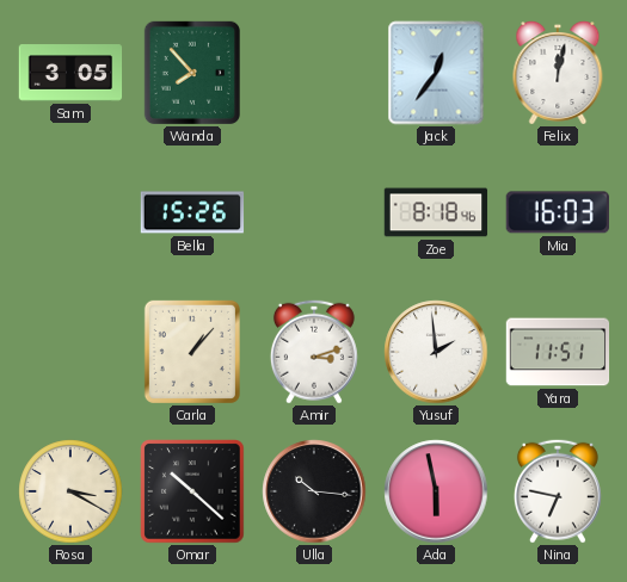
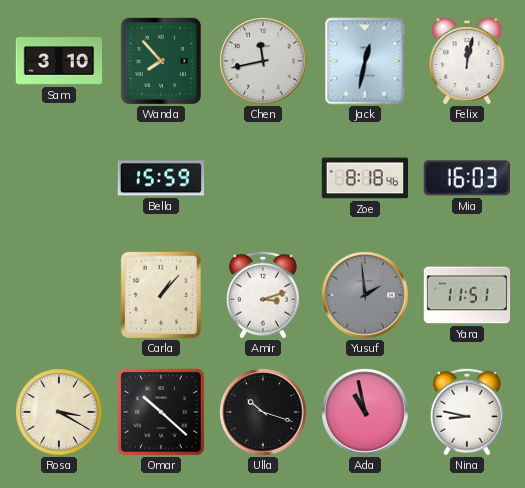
Sam: 3:05 -> 3:10
Chen: none -> 11:43
Jack: 12:36 -> 12:32
Bella: 15:26 -> 15:59
Yusuf dial: white -> grey
Ulla: 10:16 -> 10:18
Ada: 5:58 -> 10:58
Nina: 6:47 -> 8:47
